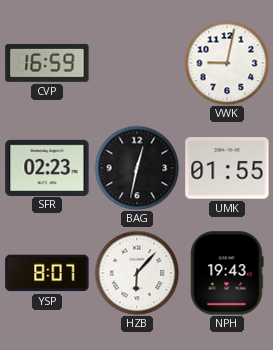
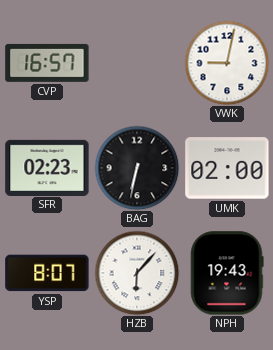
CVP: 16:59 -> 16:57
BAG: 12:32 -> 6:32
UMK: 01:55 -> 02:00
